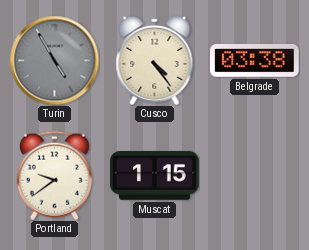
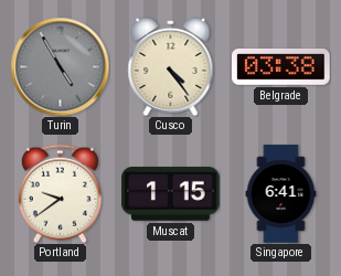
Singapore: none -> 6:41
